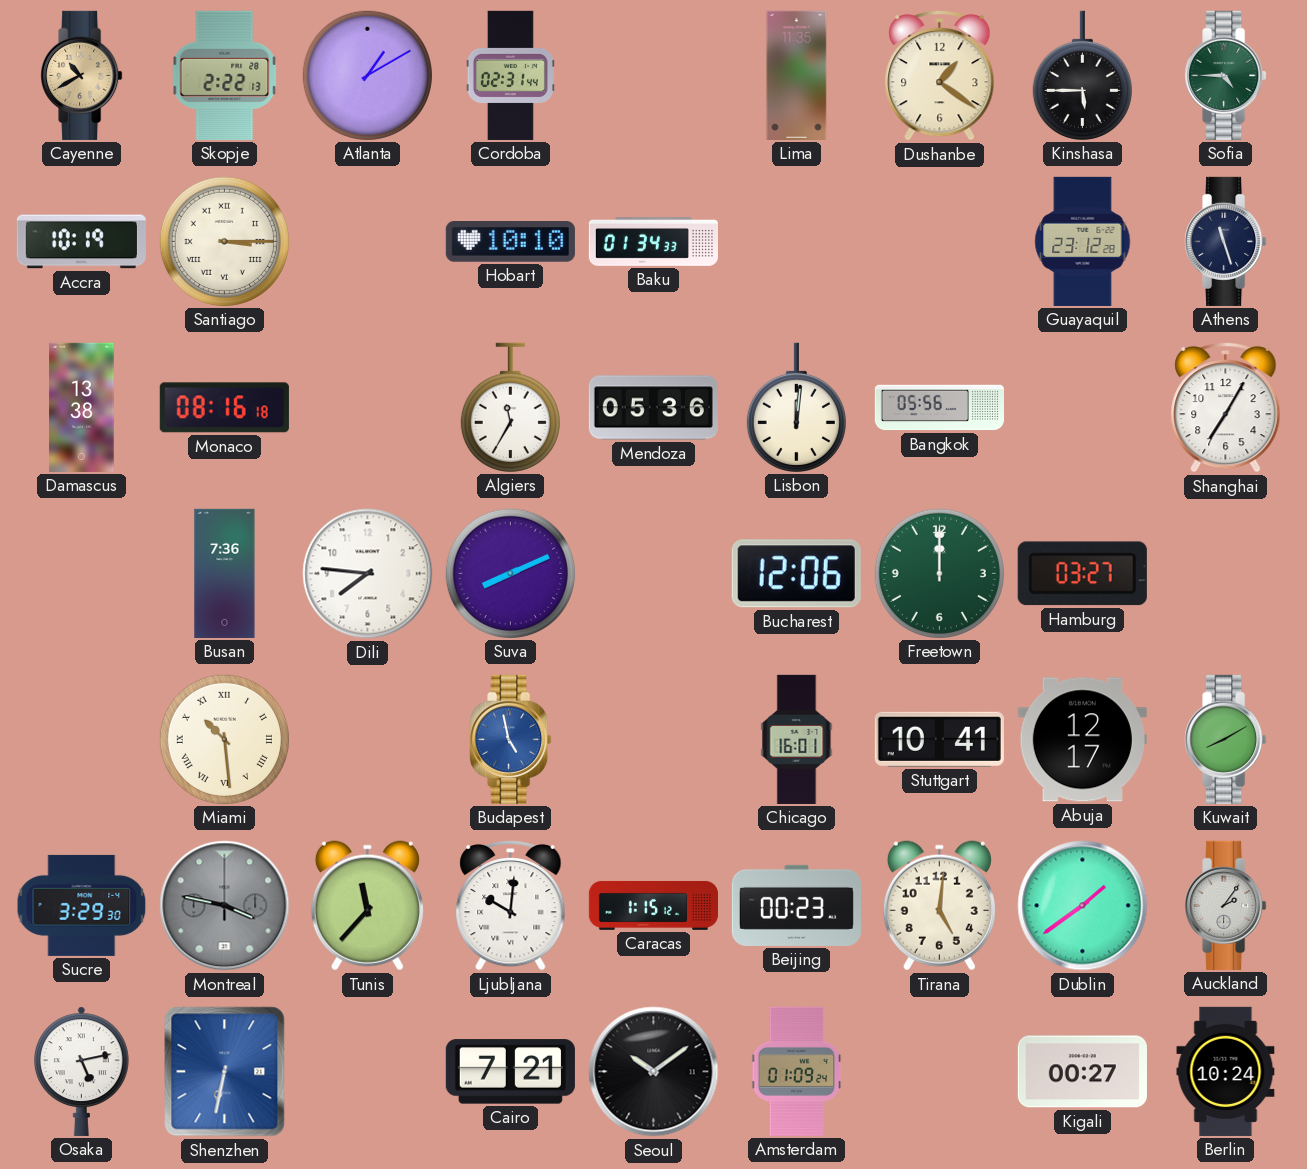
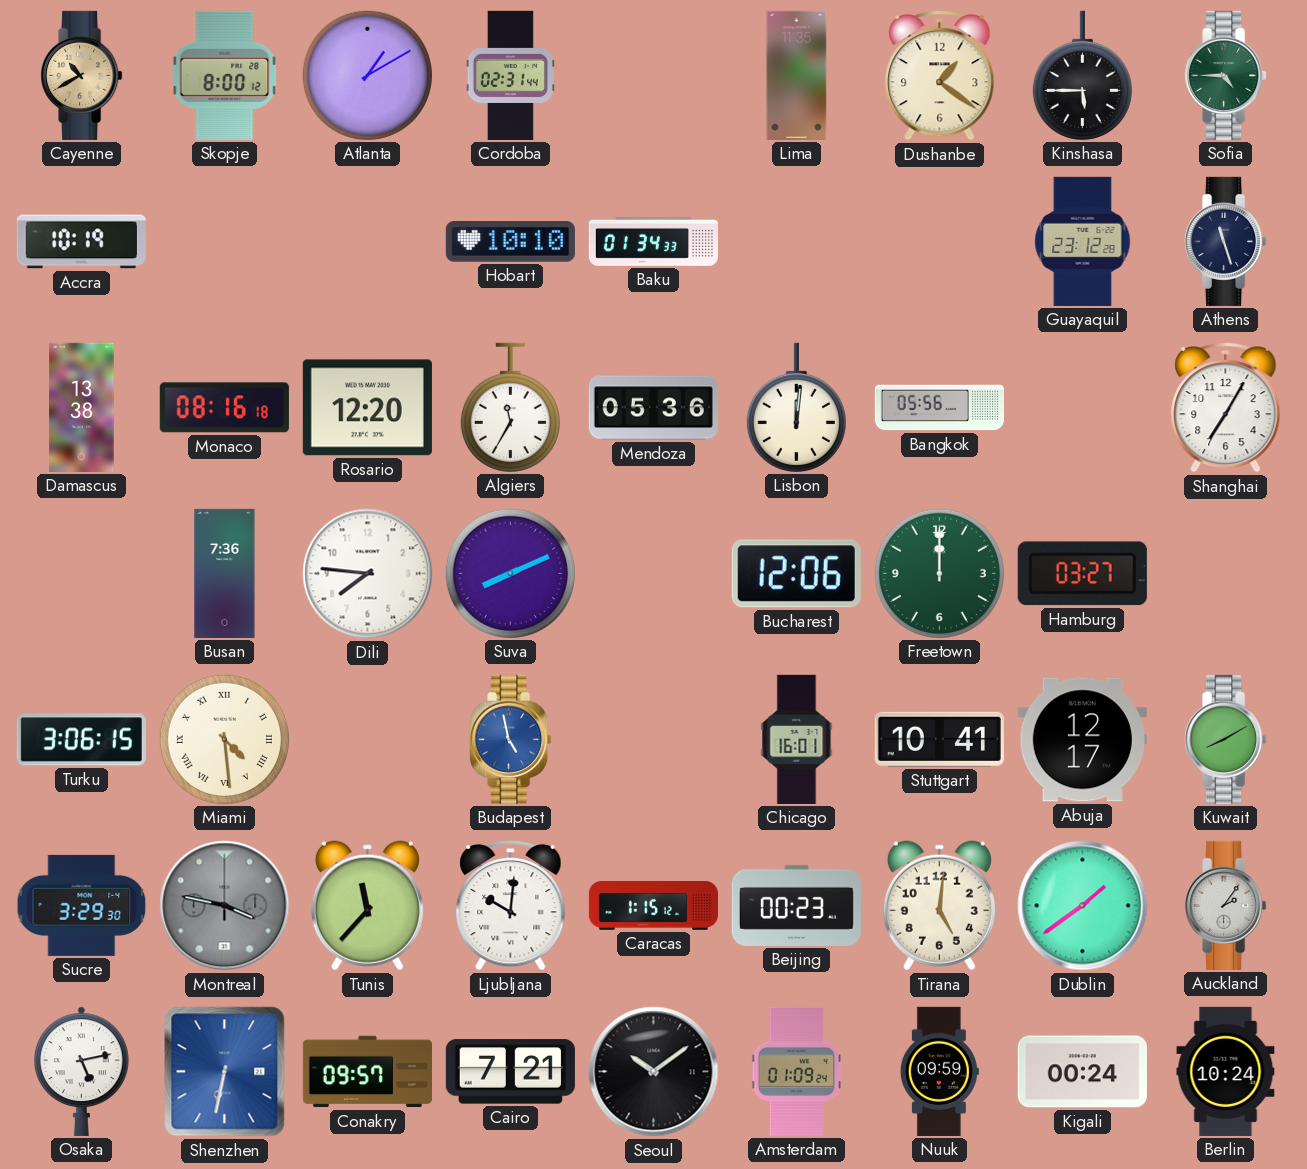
Skopje: 2:22 -> 8:00
Santiago: 3:15 -> none
Rosario: none -> 12:20
Turku: none -> 3:06
Miami: 10:29 -> 4:29
Conakry: none -> 09:57
Nuuk: none -> 09:59
Kigali: 00:27 -> 00:24
